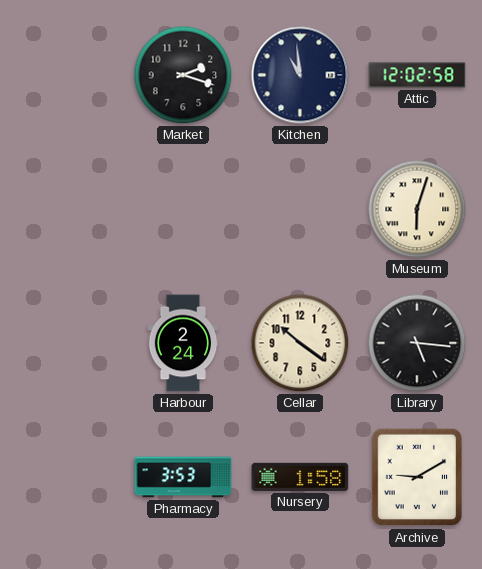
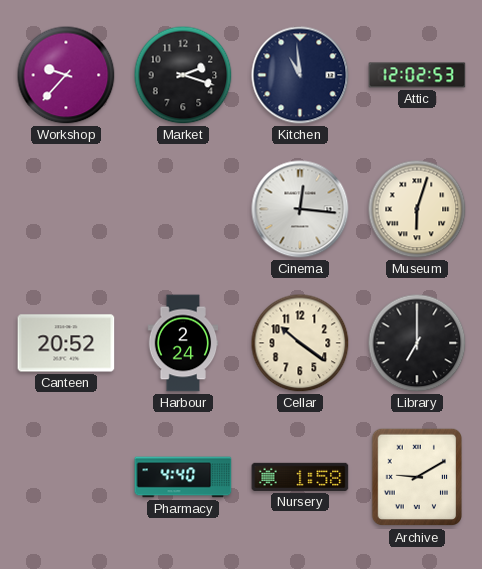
Workshop: none -> 9:37
Attic: 12:02:58 -> 12:02:53
Cinema: none -> 12:16
Canteen: none -> 20:52
Library: 5:16 -> 7:00
Pharmacy: 3:53 -> 4:40
